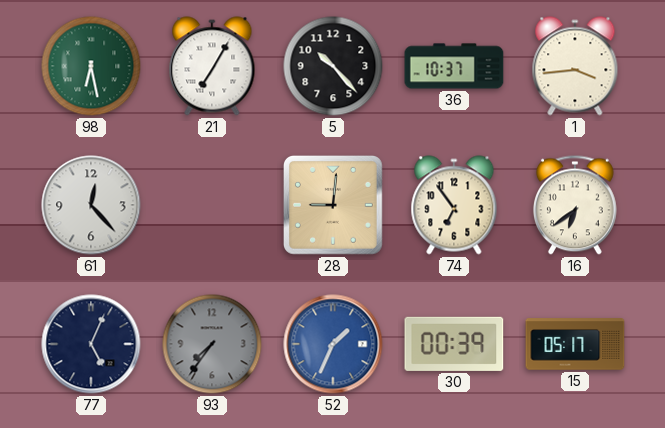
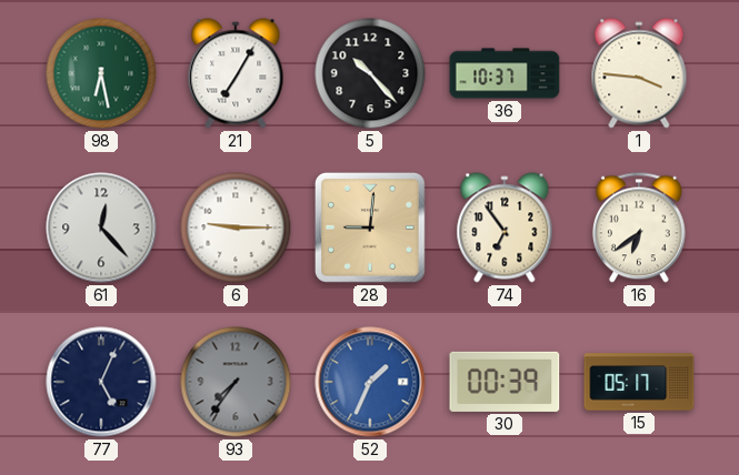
1: 3:44 -> 3:46
6: none -> 9:15
